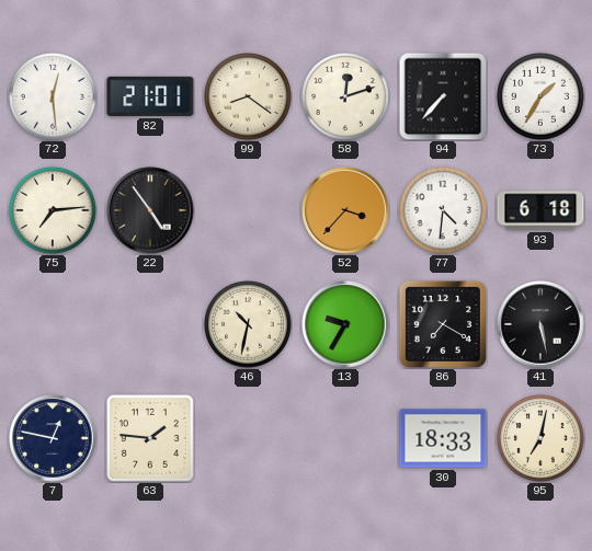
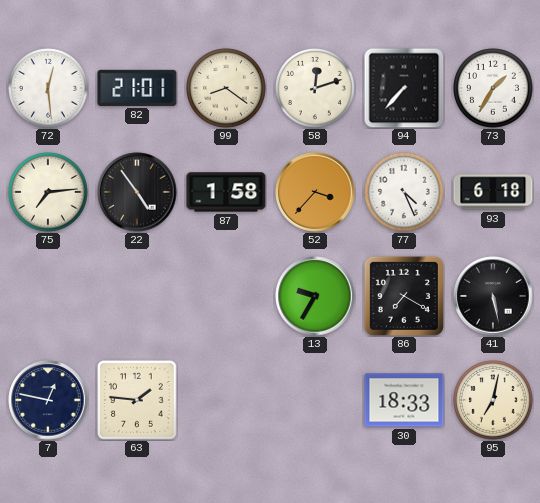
87: none -> 1:58
77: 4:31 -> 4:26
46: 10:32 -> none
